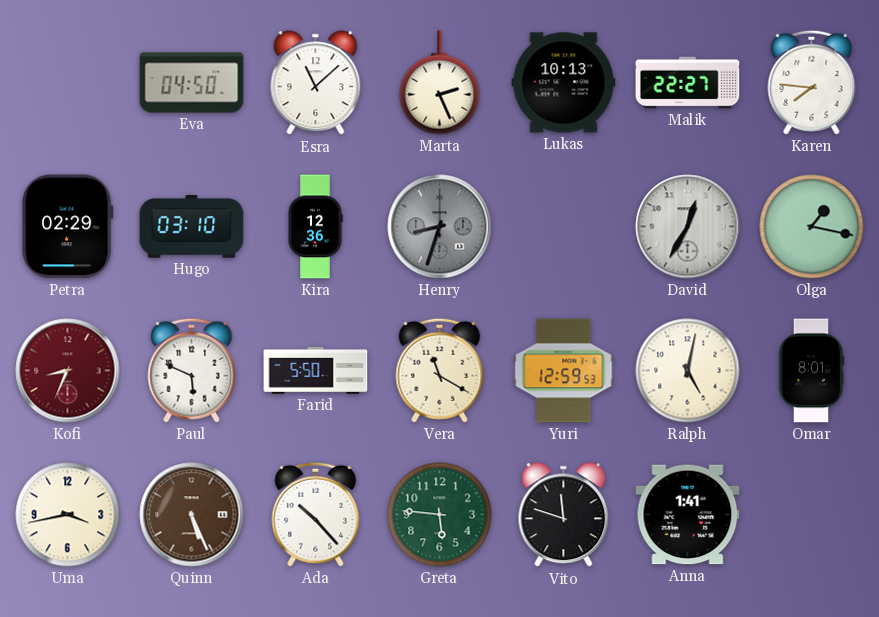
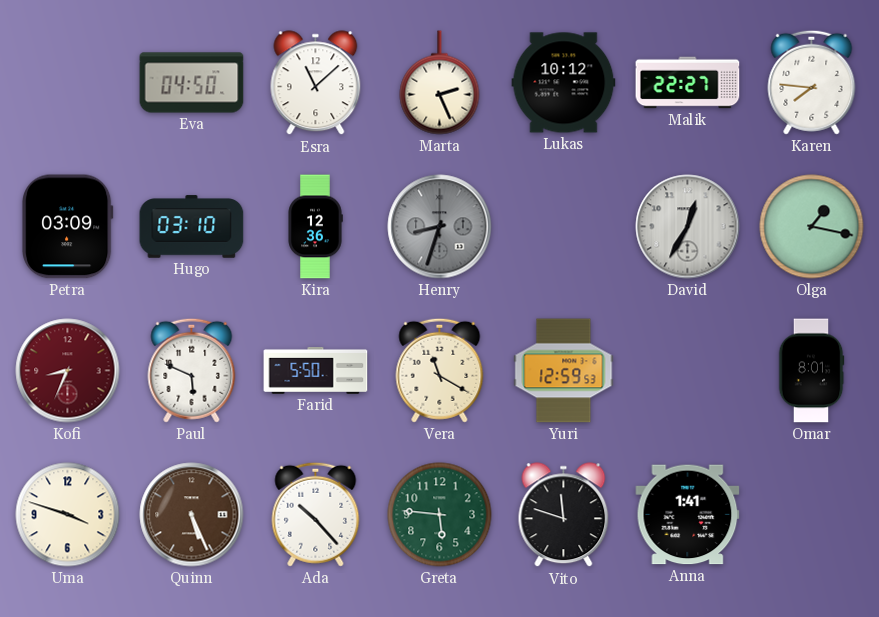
Lukas: 10:13 -> 10:12
Petra: 02:29 -> 03:09
Ralph: 5:02 -> none
Uma: 3:43 -> 3:48
